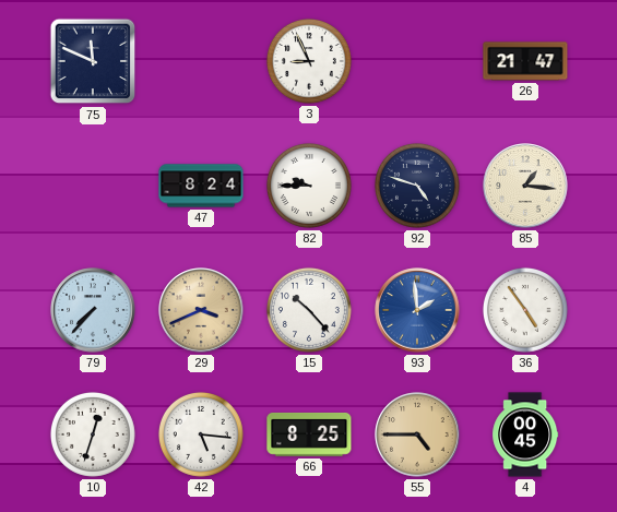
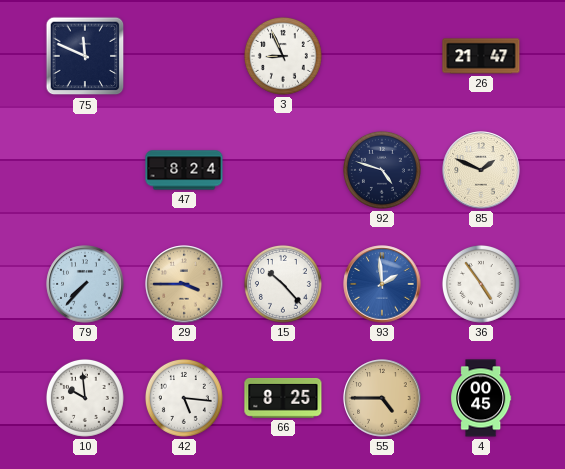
82: 9:45 -> none
85: 1:16 -> 1:49
29: 3:41 -> 3:45
10: 12:33 -> 9:59
